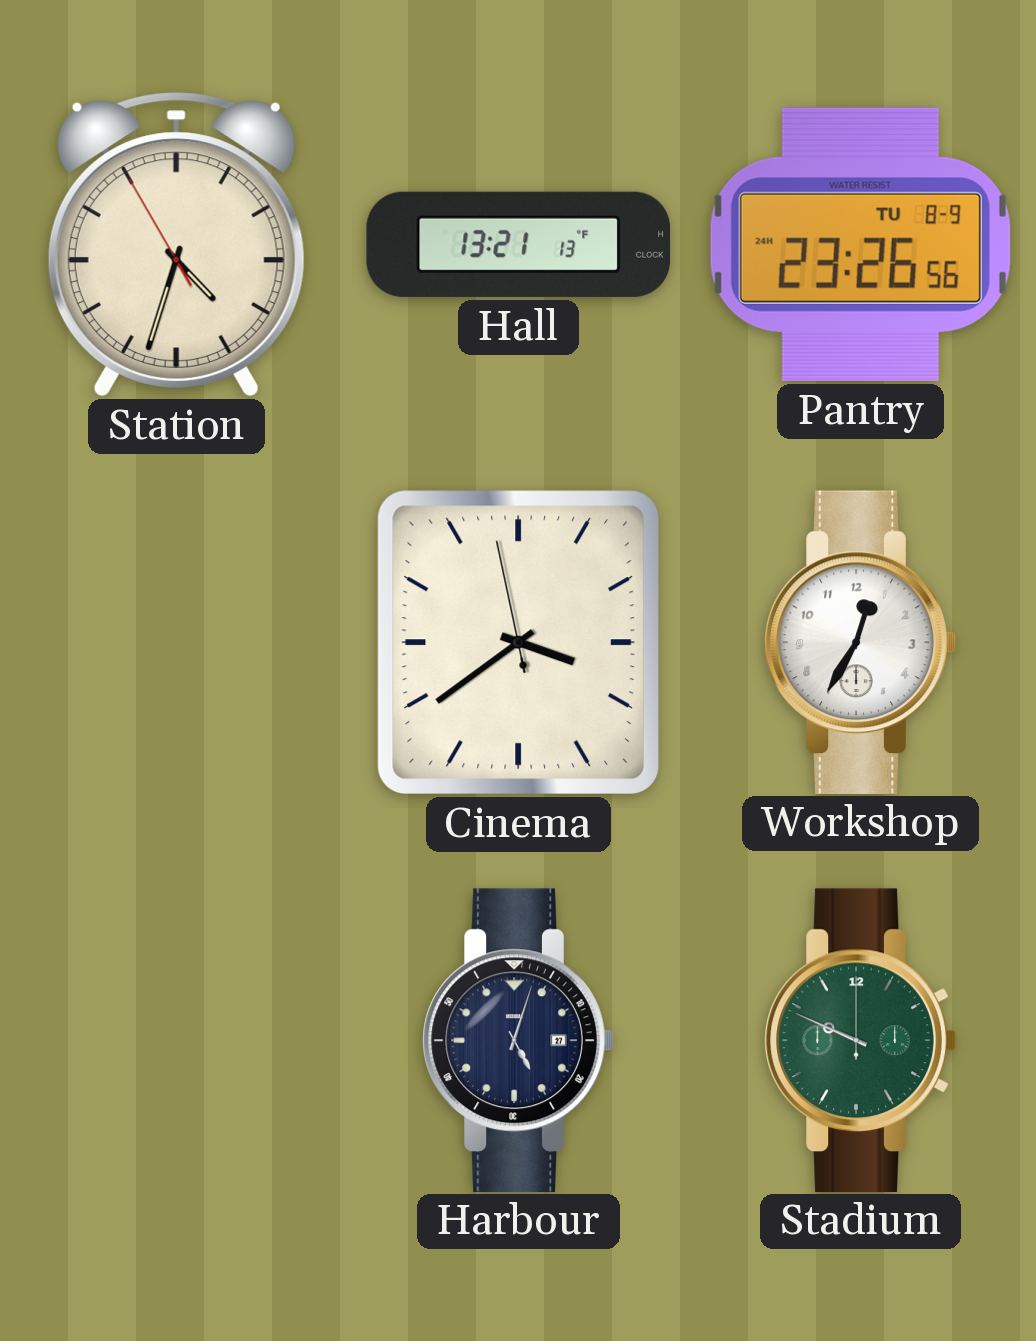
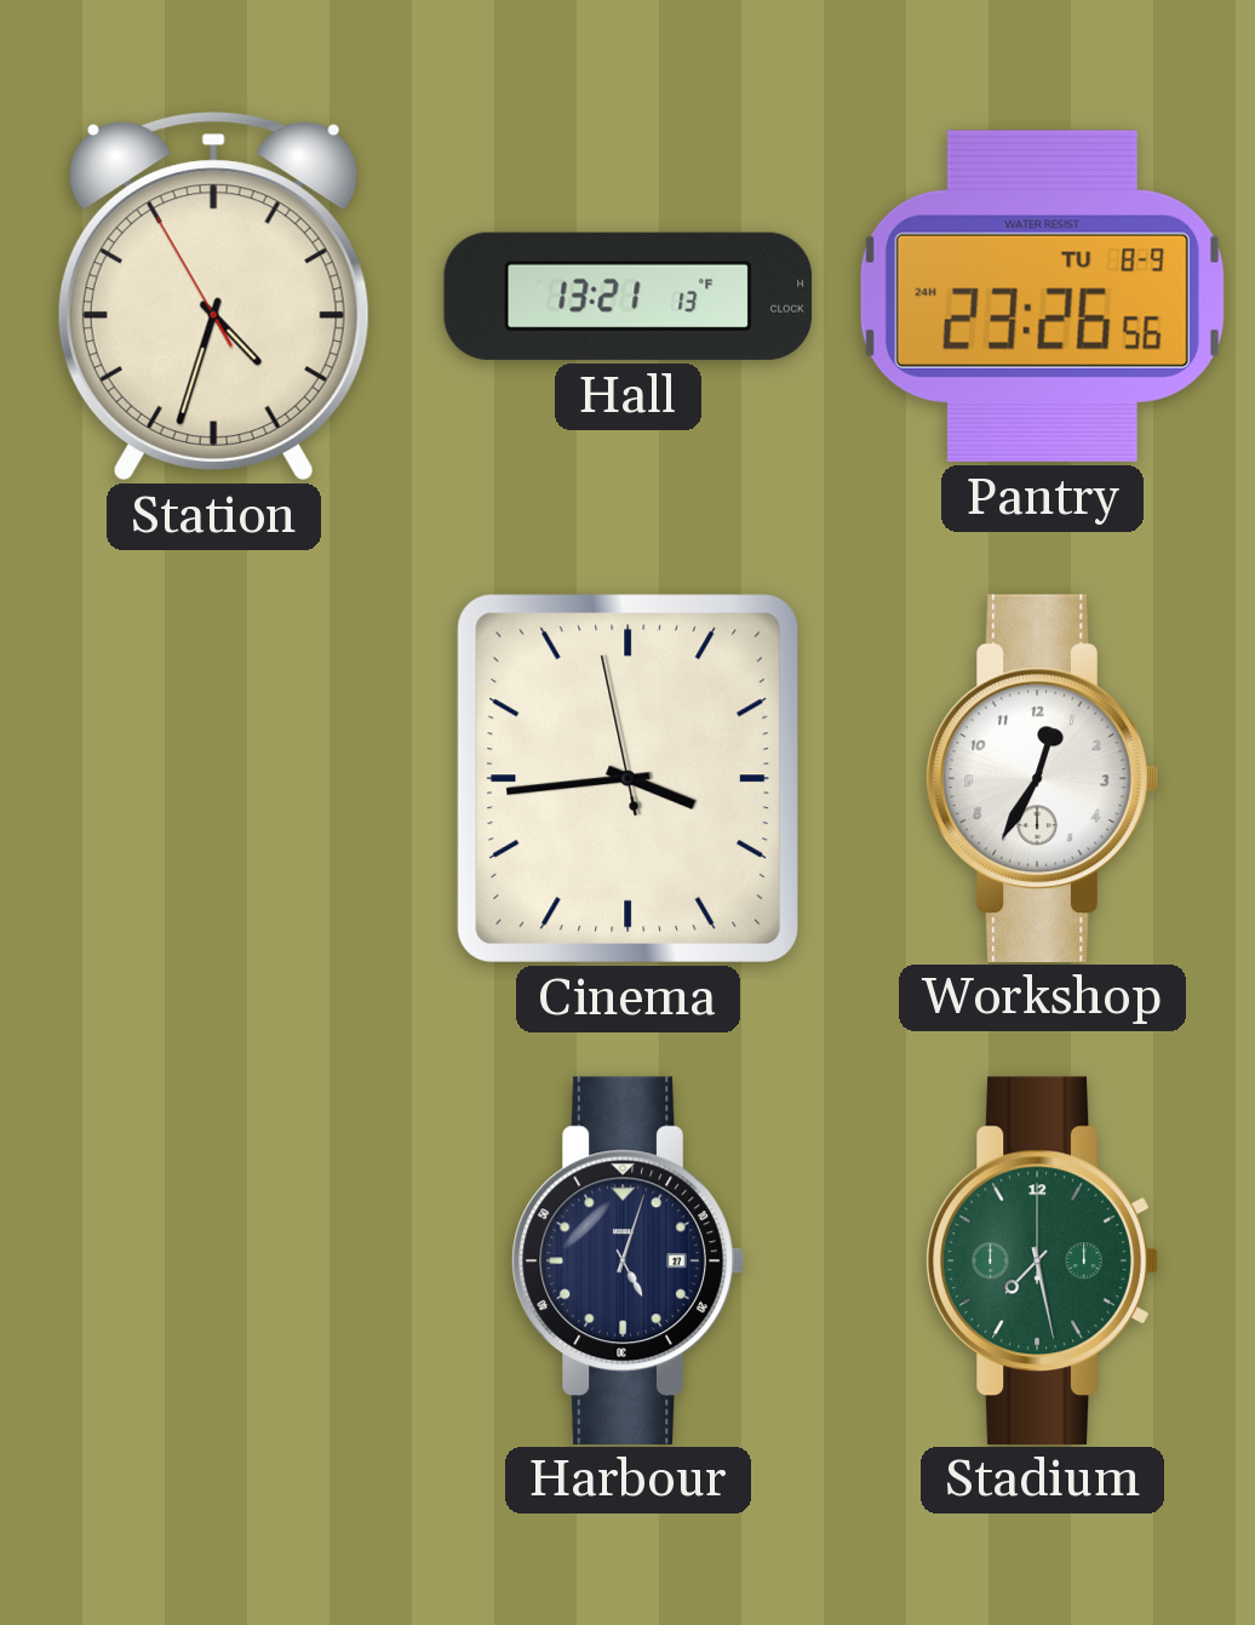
Cinema: 3:38 -> 3:43
Stadium: 9:49 -> 7:28
